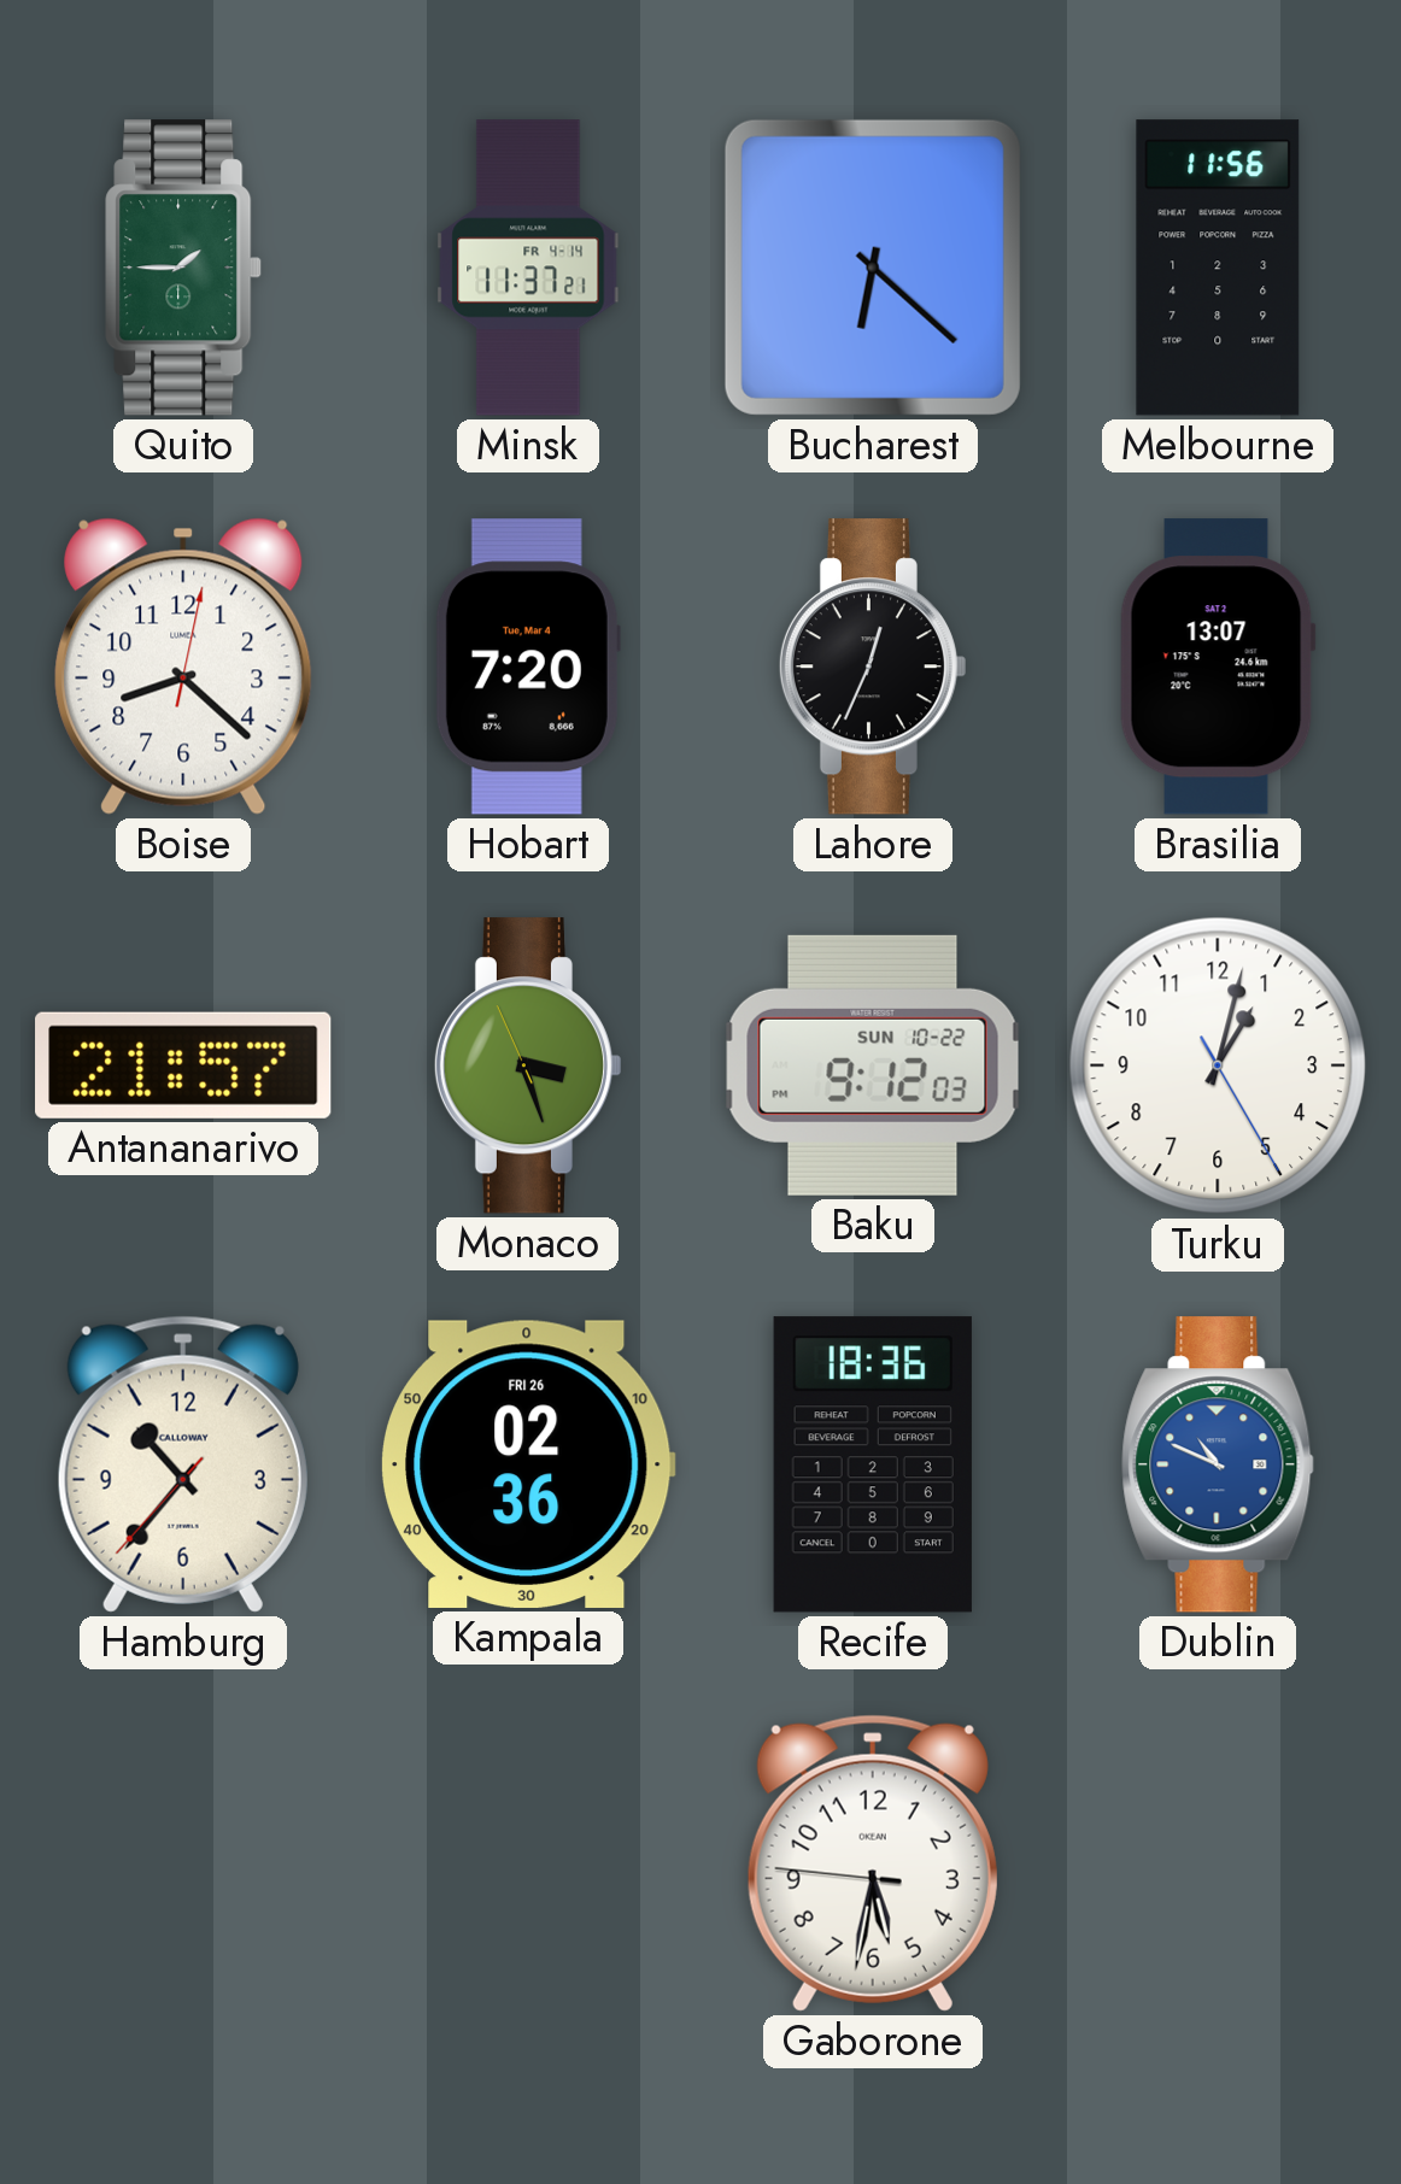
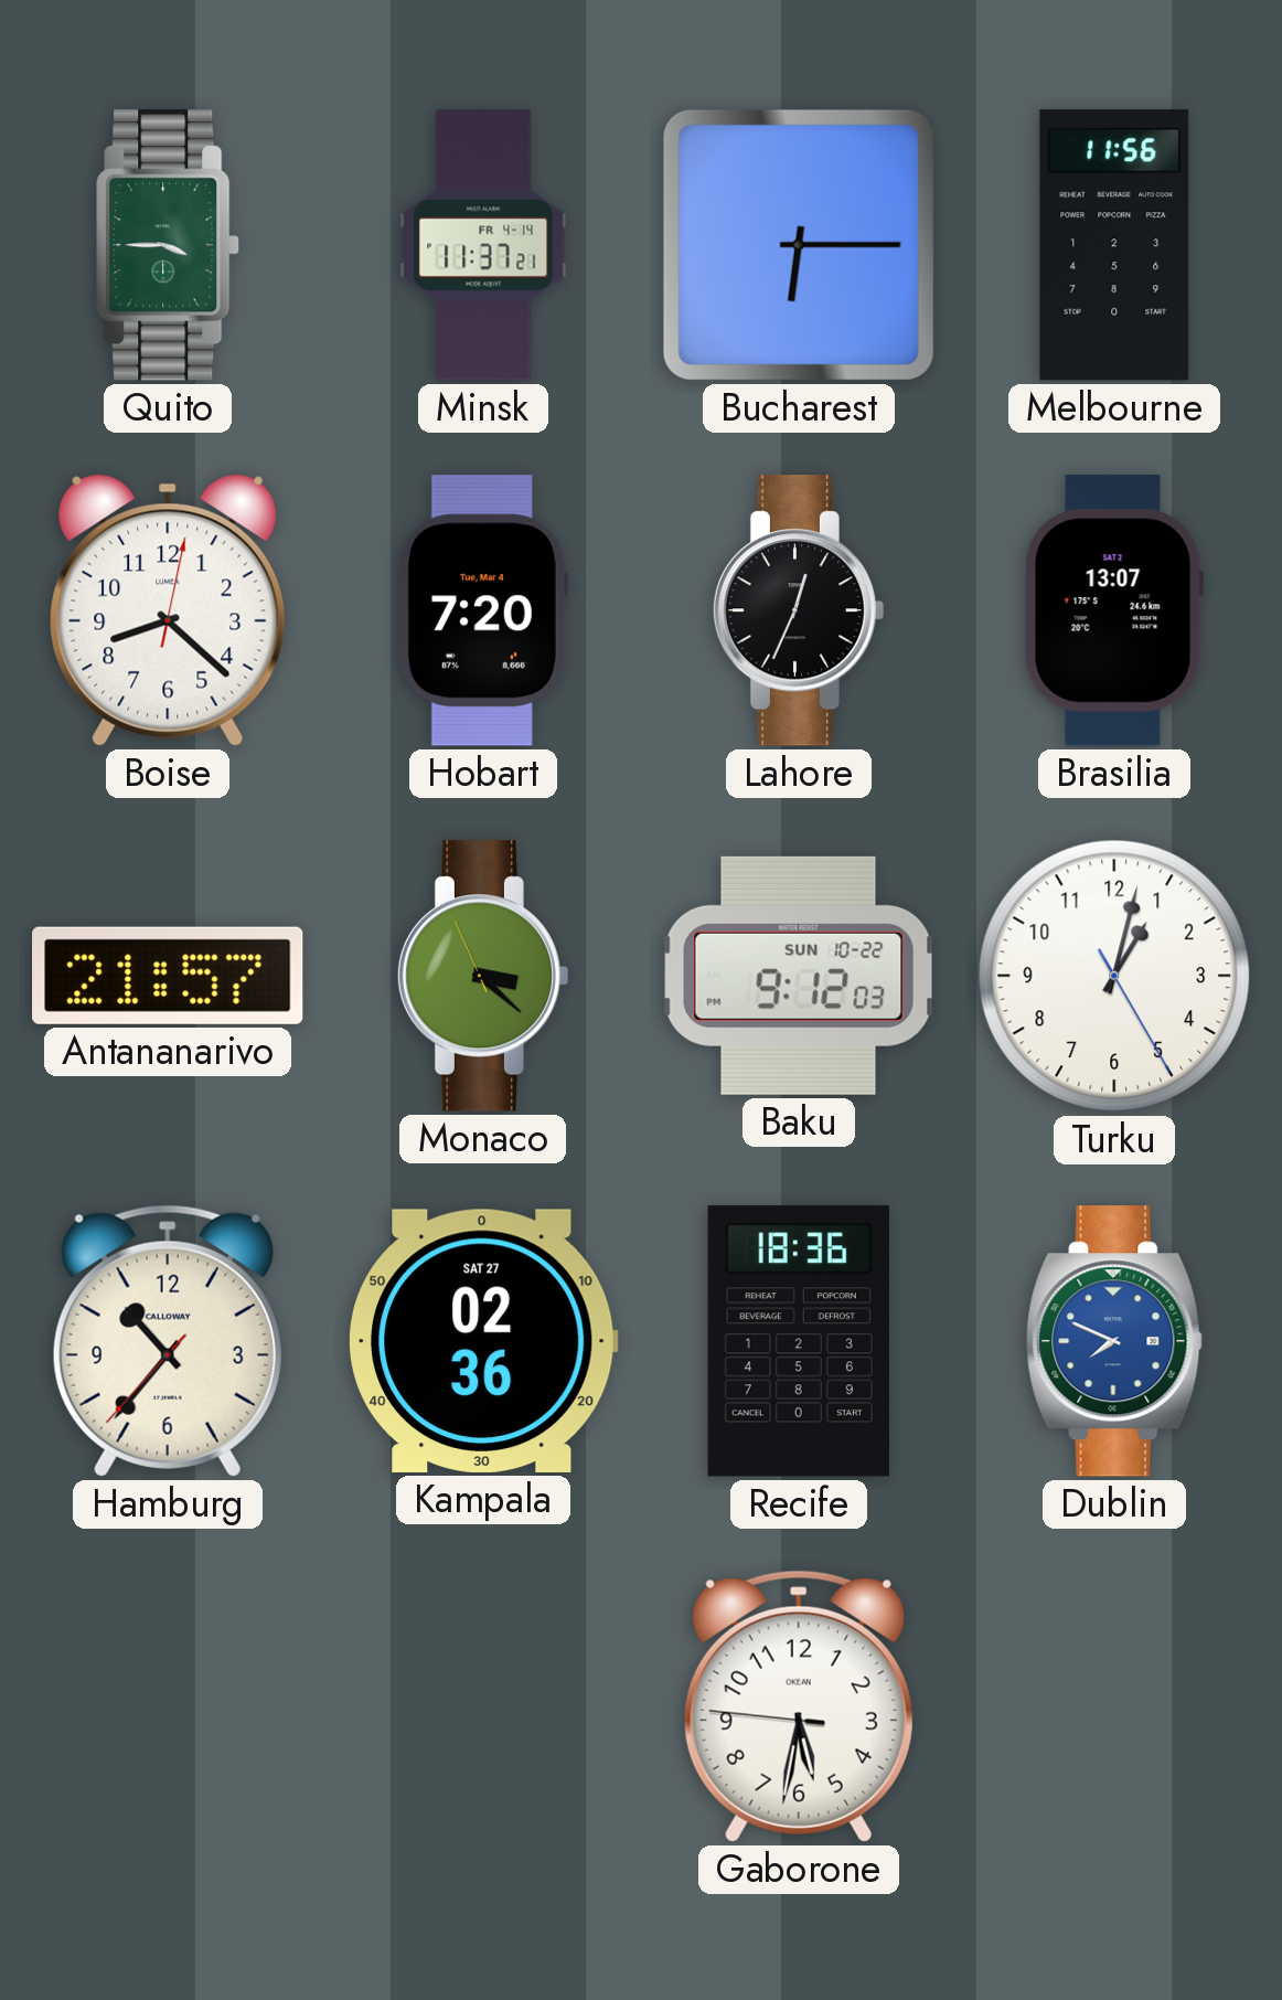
Quito: 1:45 -> 3:45
Bucharest: 6:22 -> 6:15
Monaco: 3:26 -> 3:21
Kampala date: FRI 26 -> SAT 27
Dublin: 10:49 -> 7:49
